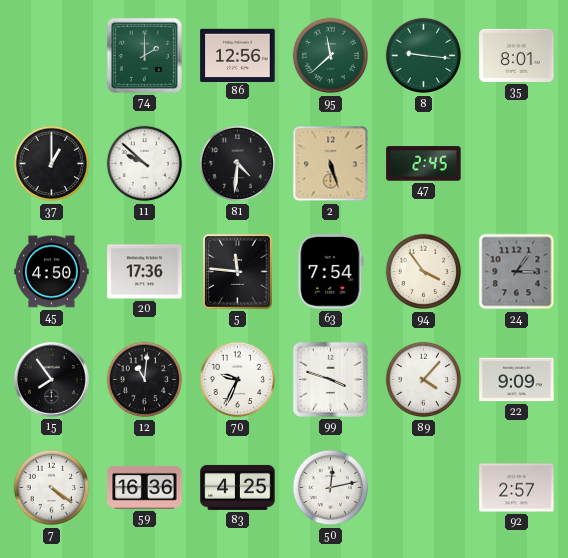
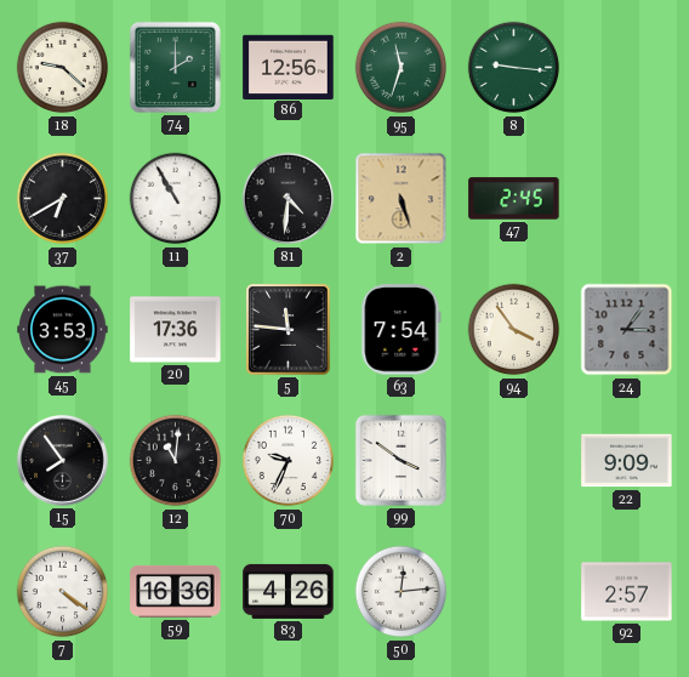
18: none -> 9:22
95: 11:38 -> 11:33
35: 8:01 -> none
37: 1:00 -> 6:40
11: 9:52 -> 10:55
45: 4:50 -> 3:53
99: 3:48 -> 3:51
89: 4:07 -> none
83: 4:25 -> 4:26
50: 12:13 -> 12:14
